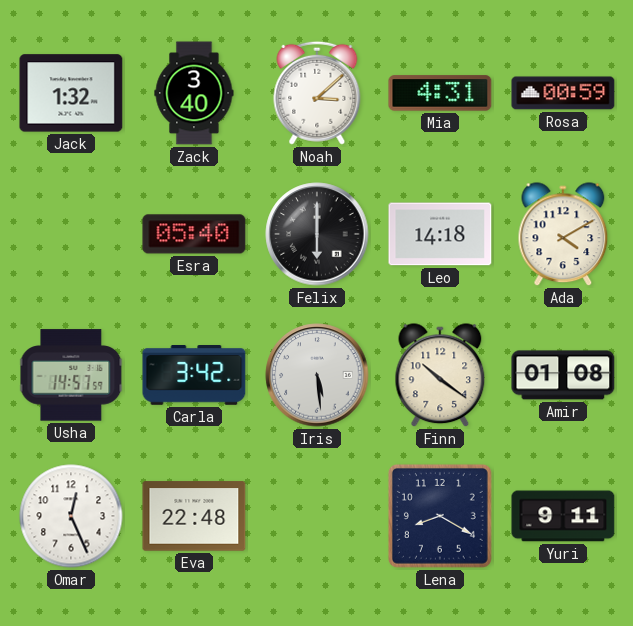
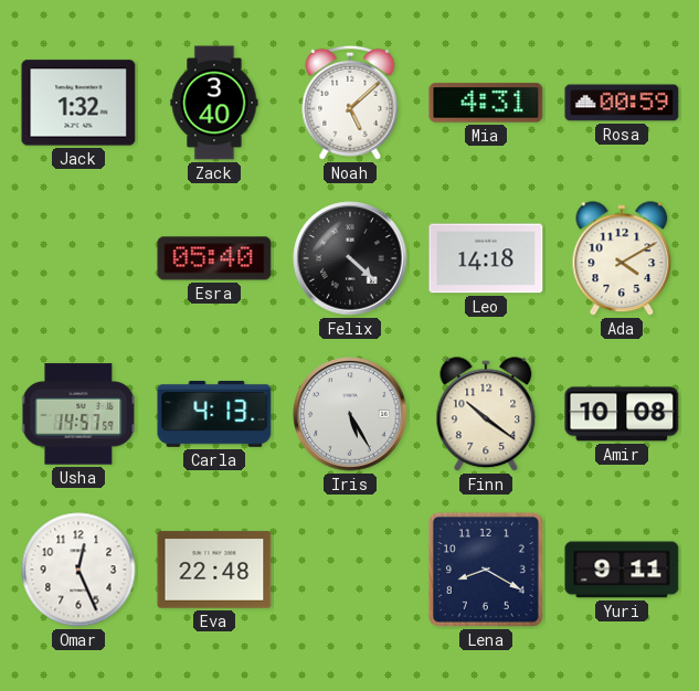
Noah: 3:08 -> 5:08
Felix: 6:00 -> 4:22
Carla: 3:42 -> 4:13
Iris: 5:29 -> 5:25
Amir: 01:08 -> 10:08
